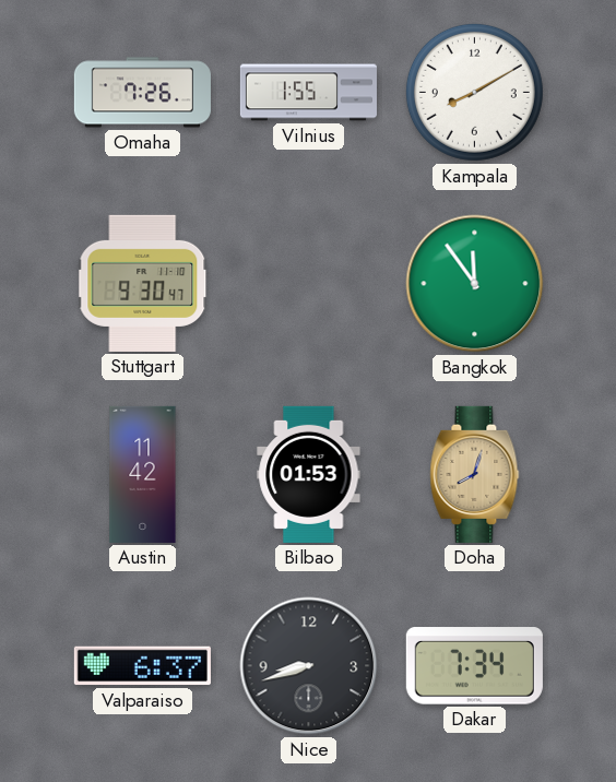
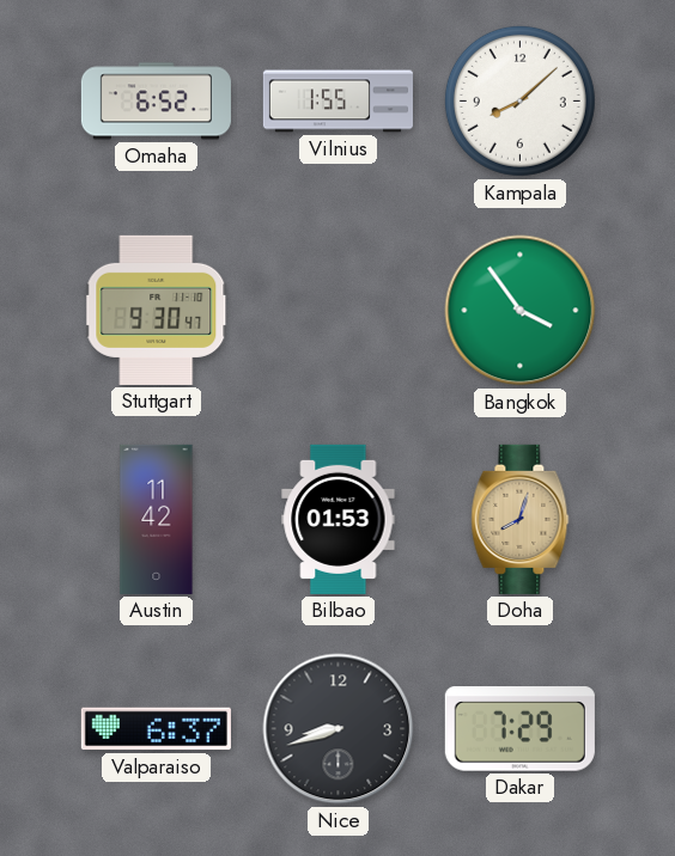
Omaha: 7:26 -> 6:52
Kampala: 8:10 -> 8:08
Bangkok: 11:54 -> 3:54
Dakar: 7:34 -> 7:29
